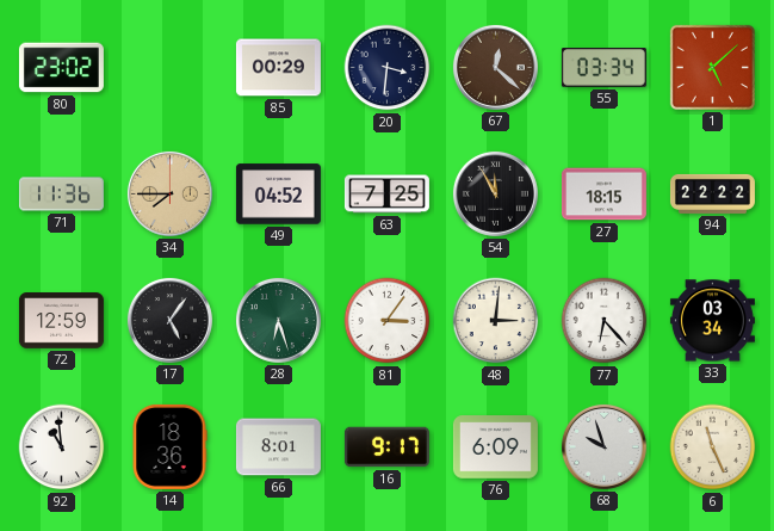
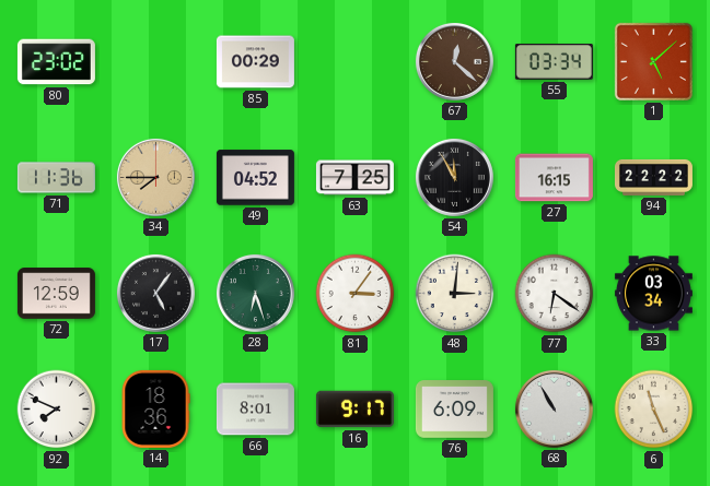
20: 3:31 -> none
27: 18:15 -> 16:15
77: 6:23 -> 6:21
92: 10:59 -> 7:49
68: 9:57 -> 10:55
